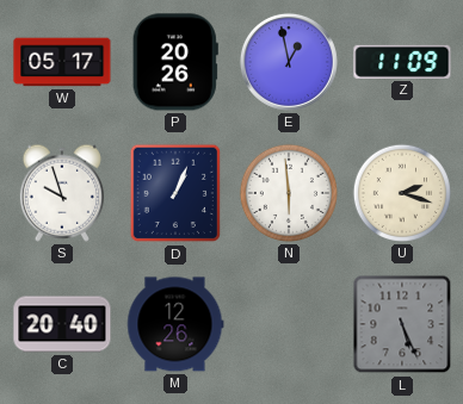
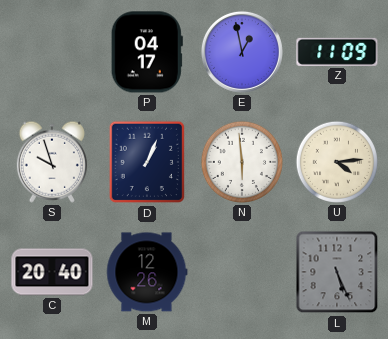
W: 05:17 -> none
P: 20:26 -> 04:17
U: 2:18 -> 4:14
